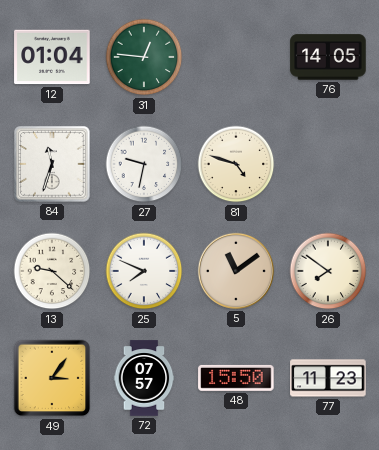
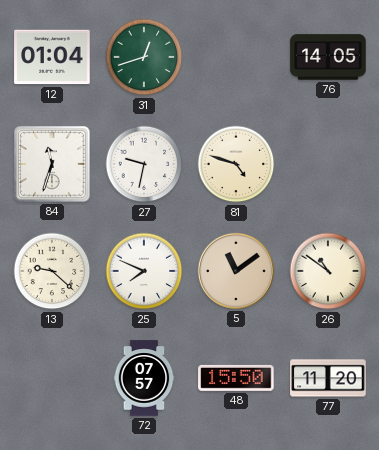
31: 12:46 -> 12:42
26: 7:51 -> 10:51
49: 3:06 -> none
77: 11:23 -> 11:20
